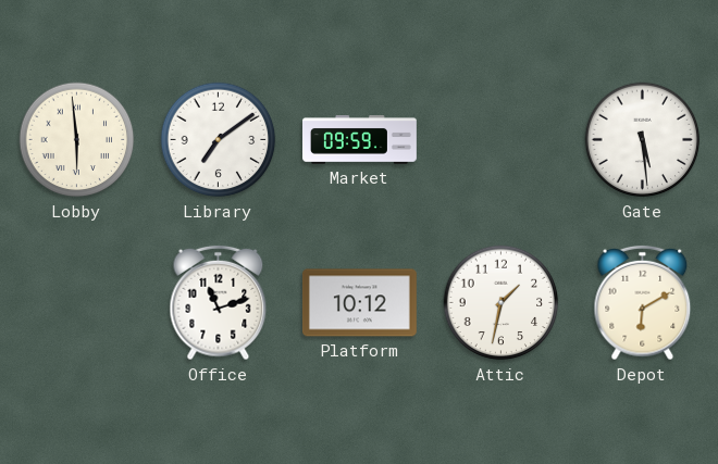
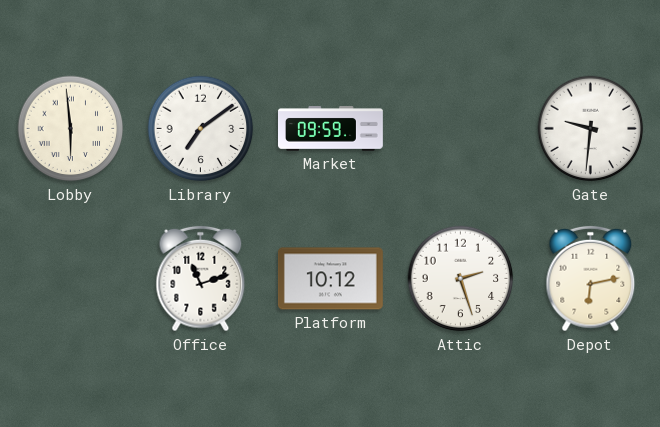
Gate: 5:29 -> 9:31
Attic: 1:32 -> 2:27
Depot: 6:10 -> 6:13
